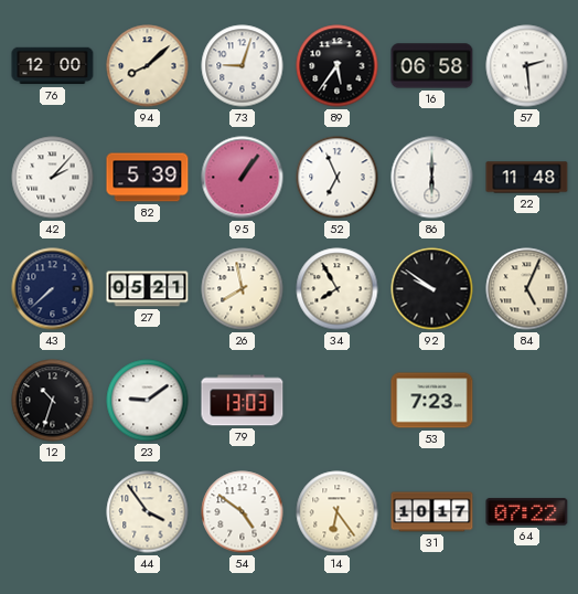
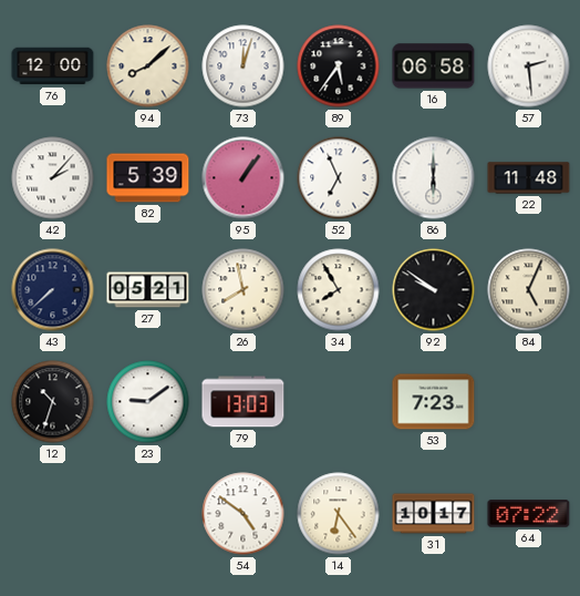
73: 9:03 -> 12:03
44: 3:54 -> none
